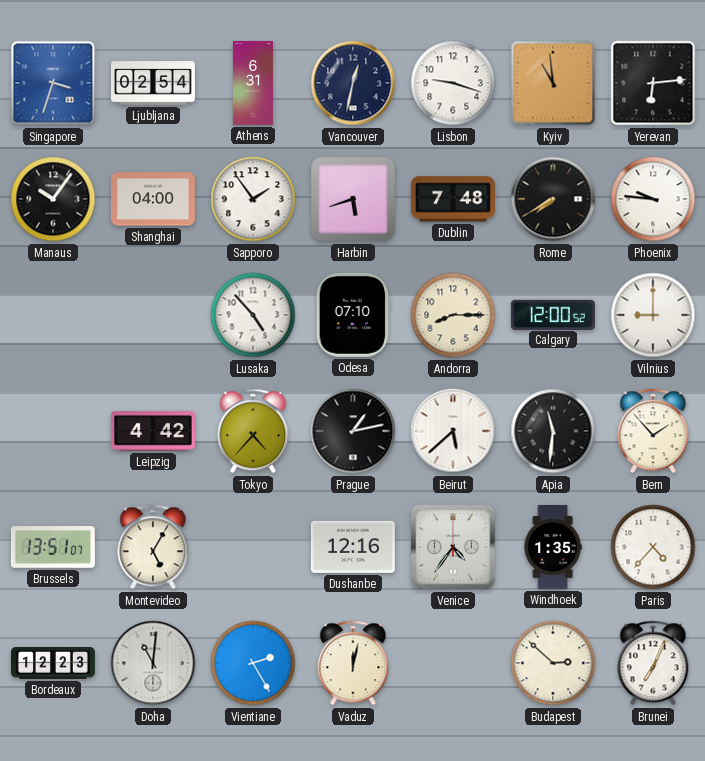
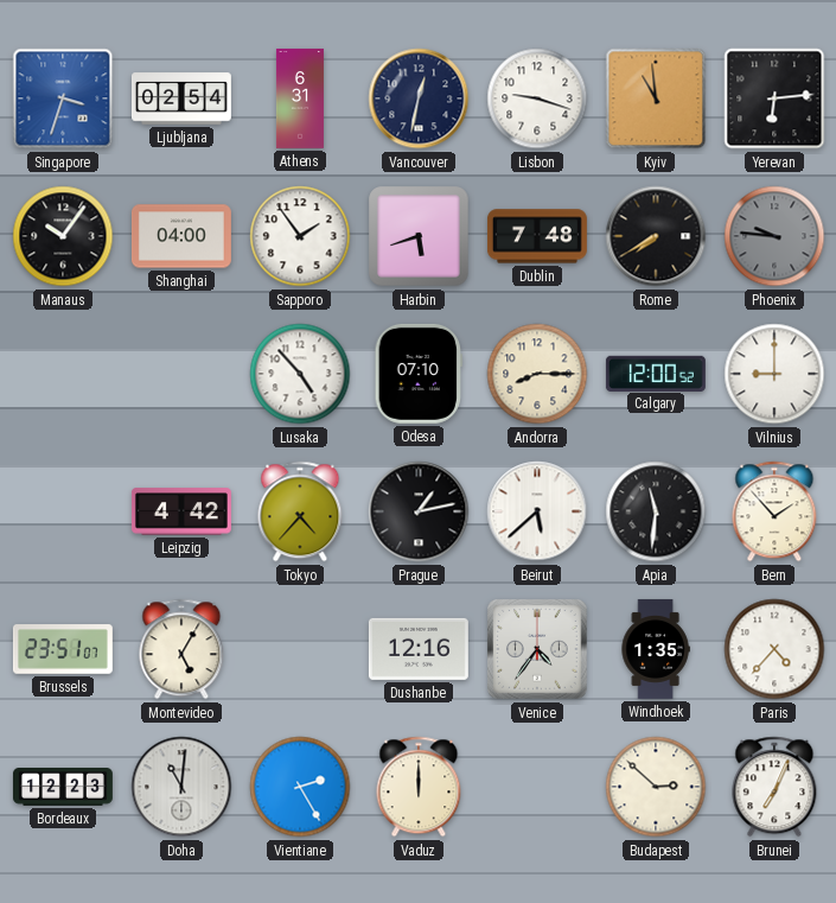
Phoenix dial: white -> grey
Brussels: 13:51 -> 23:51
Vaduz: 12:02 -> 12:00
